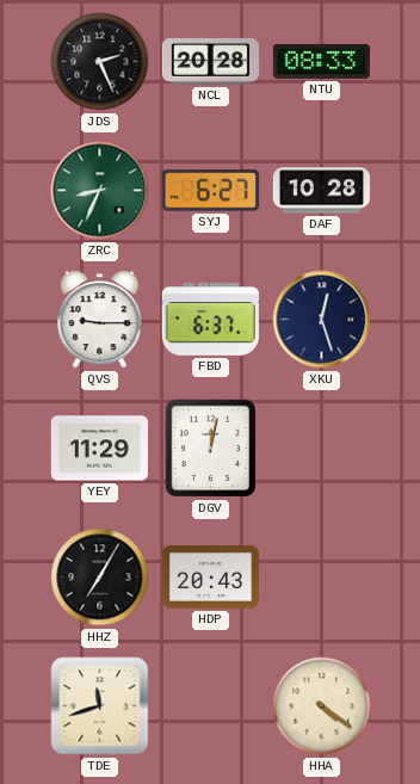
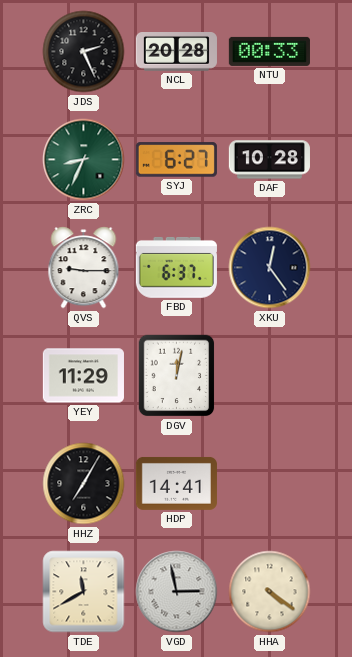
NTU: 08:33 -> 00:33
XKU: 12:27 -> 12:24
HDP: 20:43 -> 14:41
TDE: 11:42 -> 11:40
VGD: none -> 2:58
